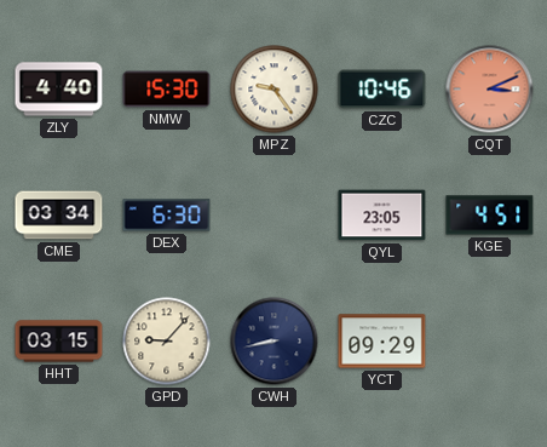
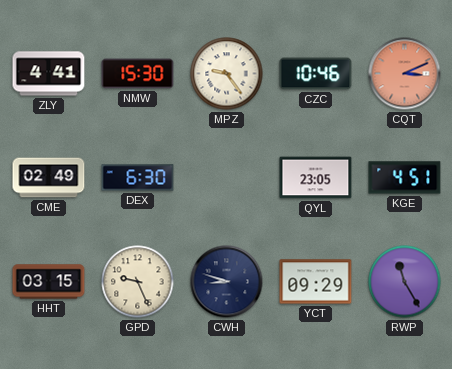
ZLY: 4:40 -> 4:41
CME: 03:34 -> 02:49
GPD: 9:07 -> 9:26
CWH: 8:43 -> 8:48
RWP: none -> 11:25
